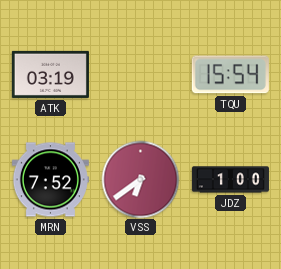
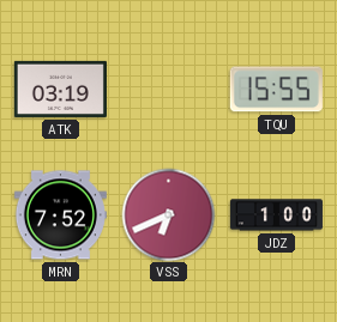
TQU: 15:54 -> 15:55
VSS: 6:39 -> 6:41
